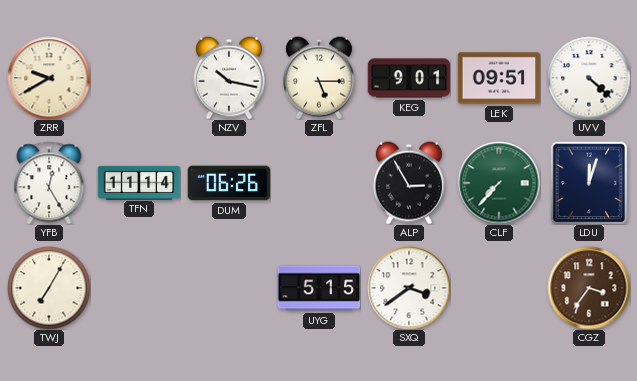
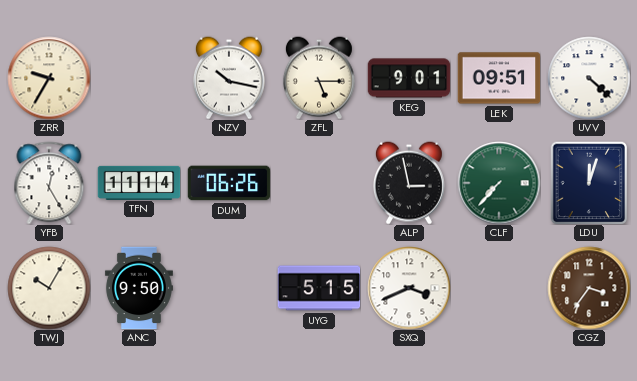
ZRR: 9:40 -> 9:35
ALP: 2:55 -> 2:58
TWJ: 7:05 -> 10:05
ANC: none -> 9:50
SXQ: 3:39 -> 3:41
